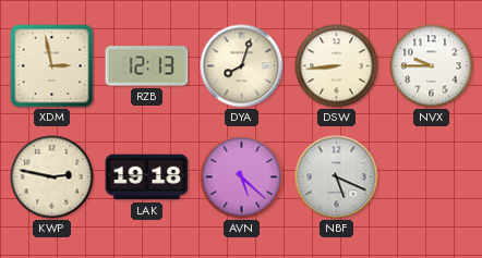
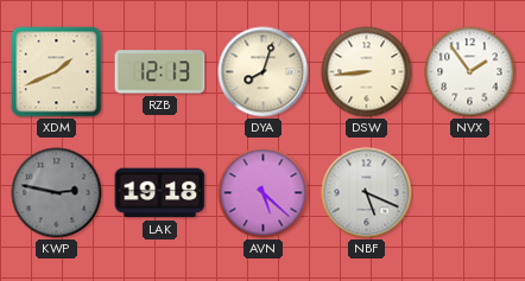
XDM: 2:58 -> 1:41
NVX: 9:45 -> 1:54
KWP dial: cream -> grey
